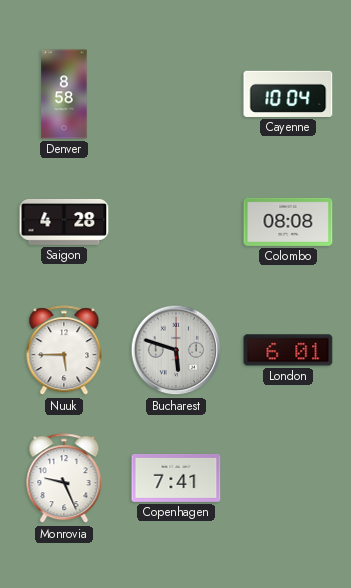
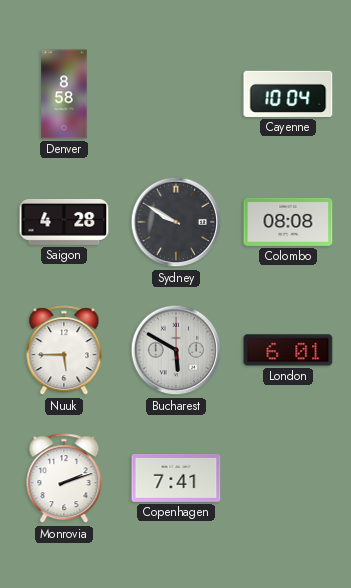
Sydney: none -> 9:50
Bucharest: 5:48 -> 5:50
Monrovia: 9:26 -> 2:12
